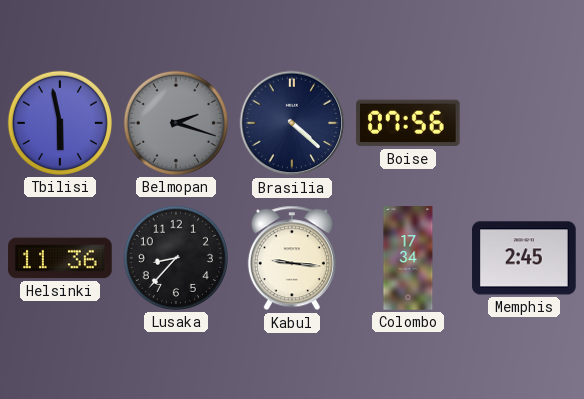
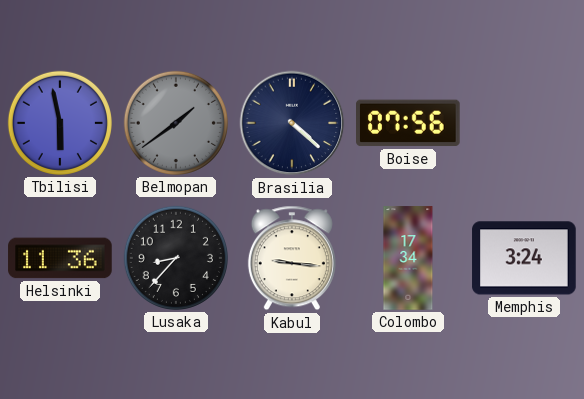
Belmopan: 2:18 -> 1:39
Memphis: 2:45 -> 3:24
